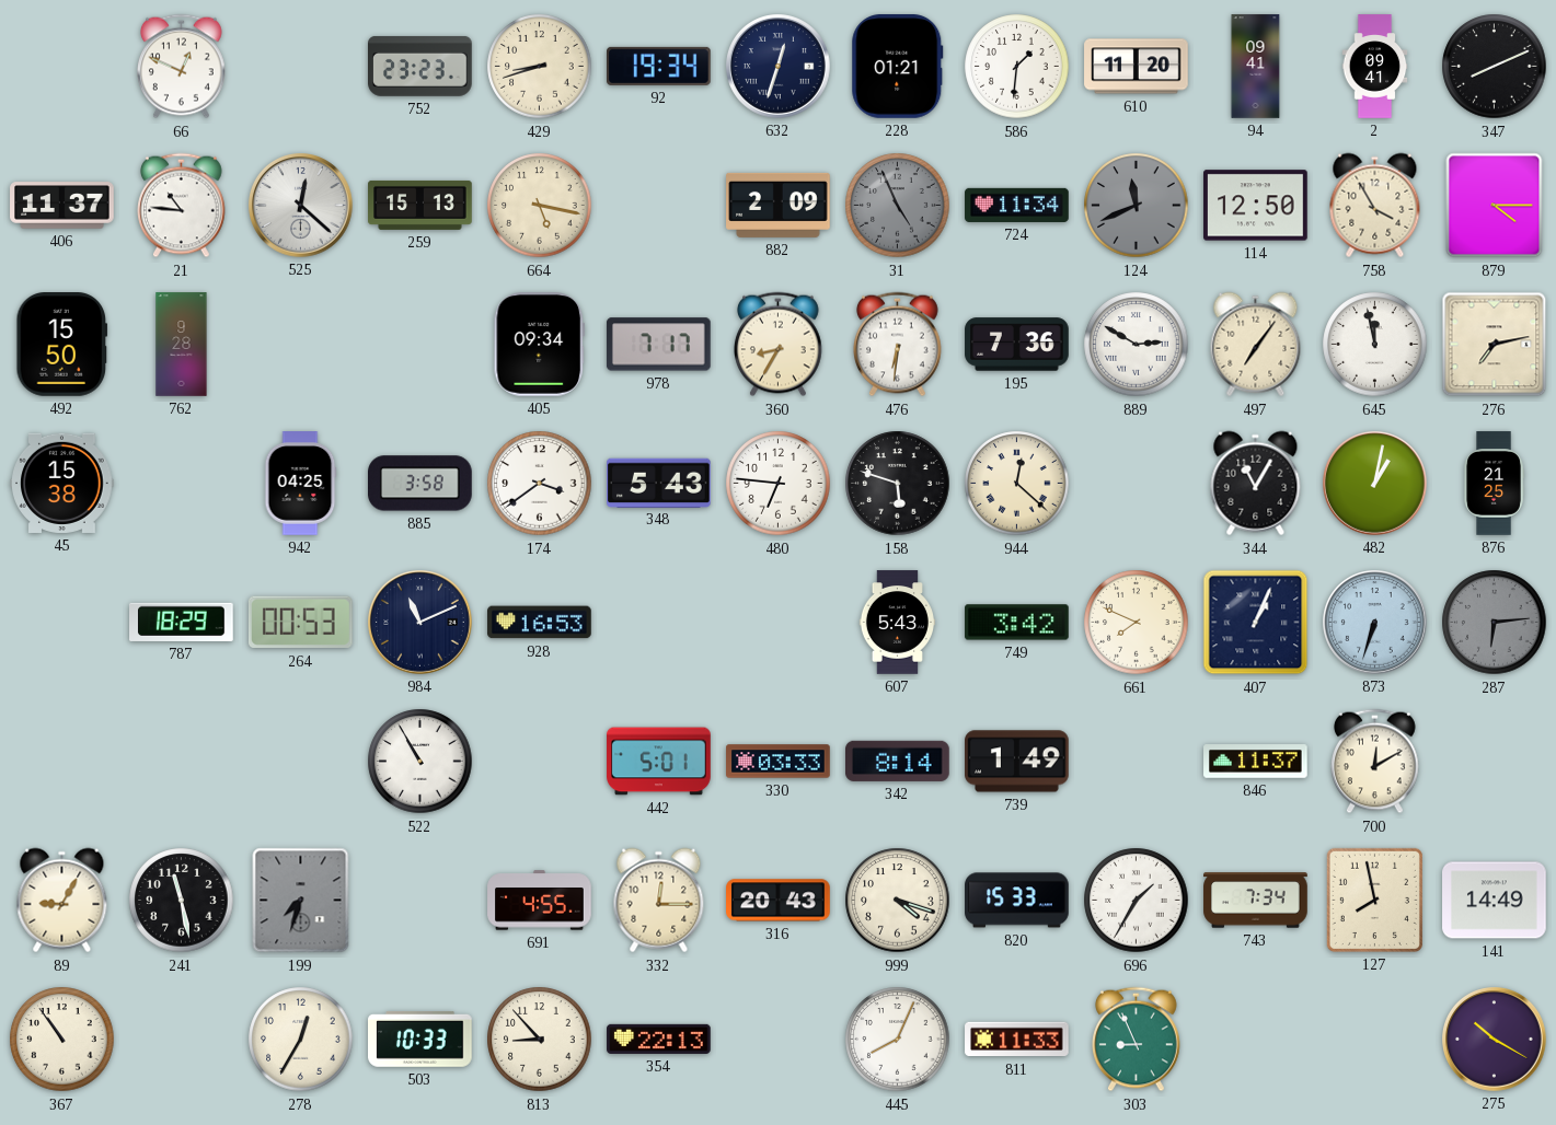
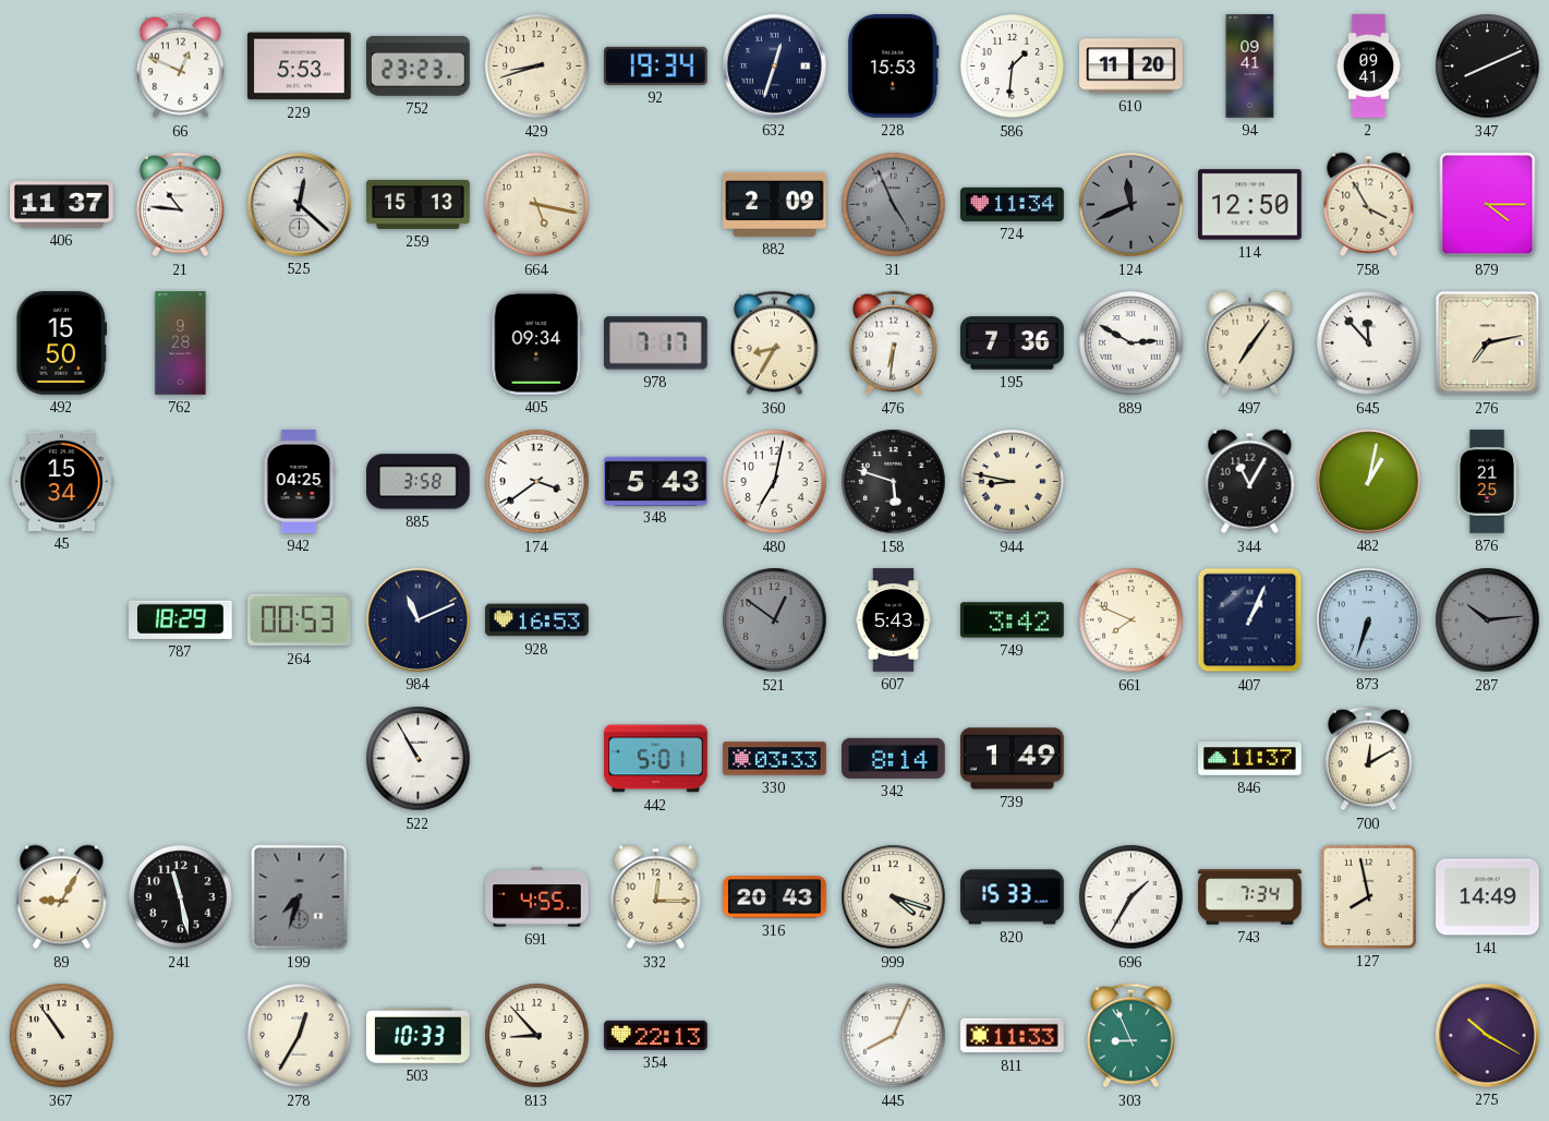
229: none -> 5:53
228: 01:21 -> 15:53
645: 11:58 -> 11:53
45: 15:38 -> 15:34
480: 6:46 -> 7:02
944: 12:22 -> 8:47
521: none -> 12:51
287: 6:14 -> 10:14
